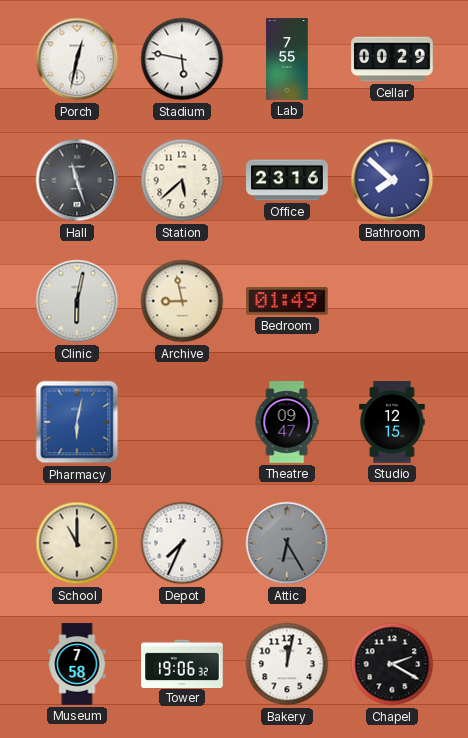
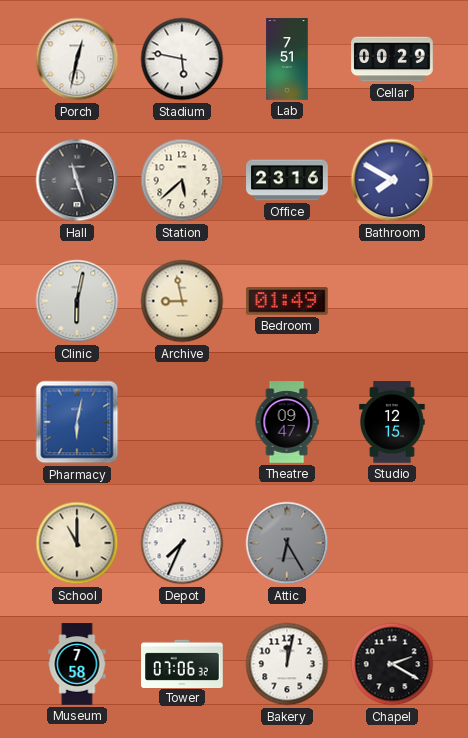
Lab: 7:55 -> 7:51
Bathroom: 7:52 -> 7:50
Tower: 19:06 -> 07:06
